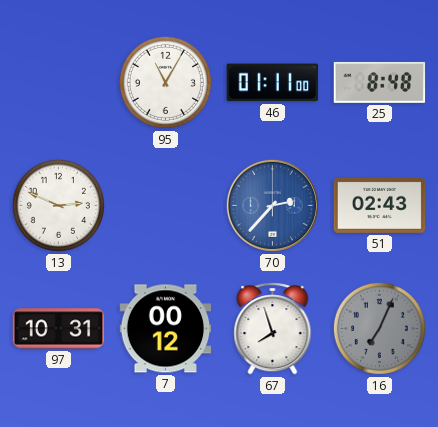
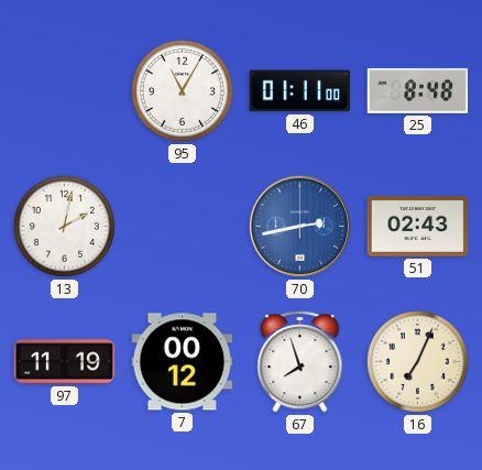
13: 2:49 -> 2:02
70: 2:37 -> 2:43
97: 10:31 -> 11:19
16 dial: grey -> cream
